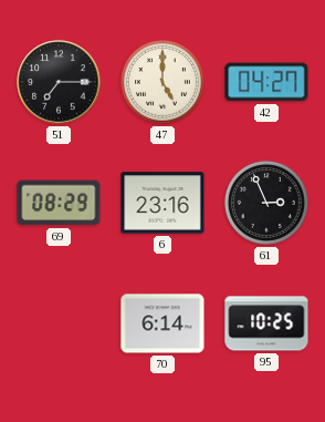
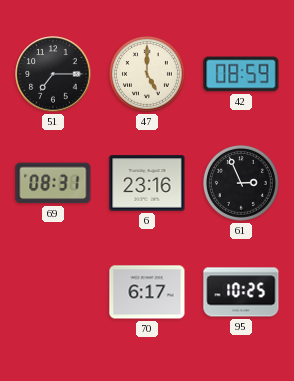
42: 04:27 -> 08:59
69: 08:29 -> 08:31
70: 6:14 -> 6:17
